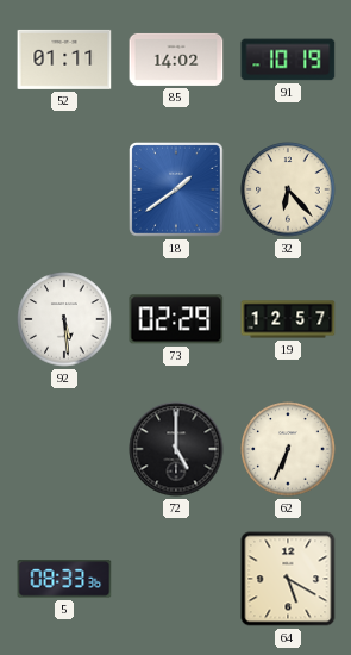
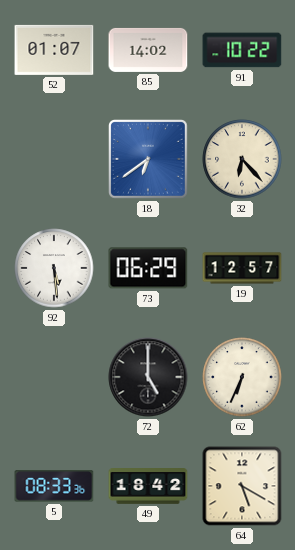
52: 01:11 -> 01:07
91: 10:19 -> 10:22
18: 1:39 -> 6:39
73: 02:29 -> 06:29
49: none -> 18:42
